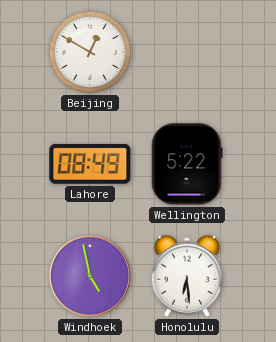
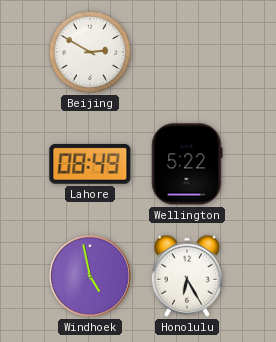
Beijing: 12:50 -> 2:50
Honolulu: 6:29 -> 6:25
